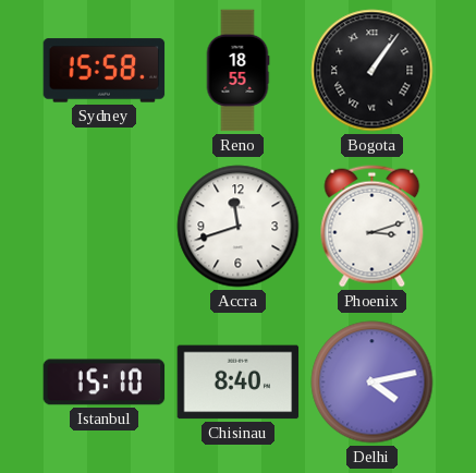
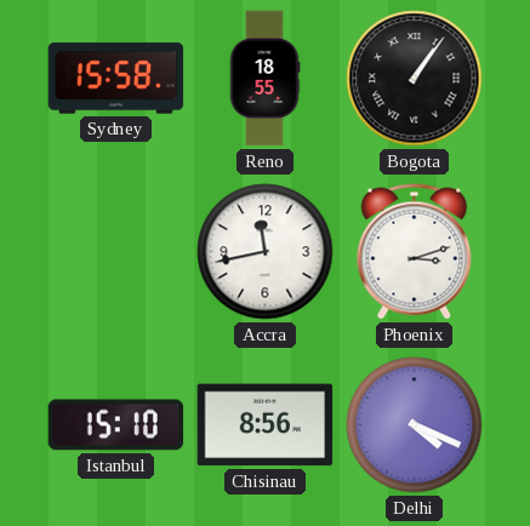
Accra: 11:42 -> 11:43
Chisinau: 8:40 -> 8:56
Delhi: 4:13 -> 4:19
